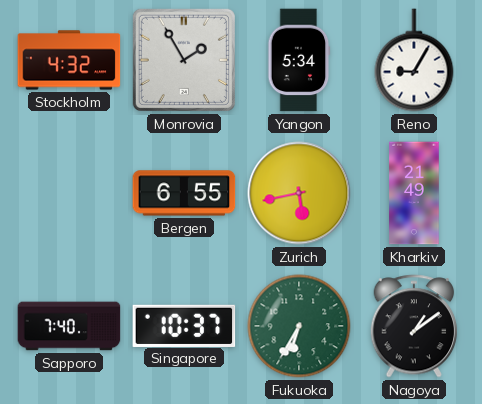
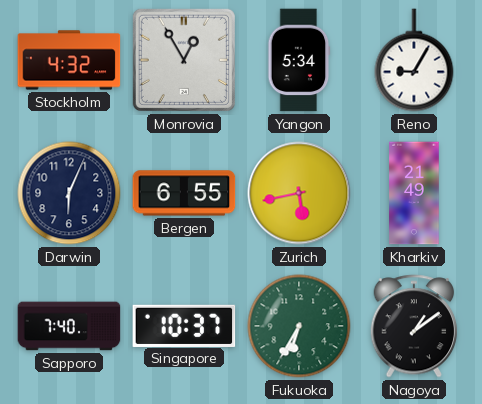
Monrovia: 1:55 -> 12:55
Darwin: none -> 6:04
